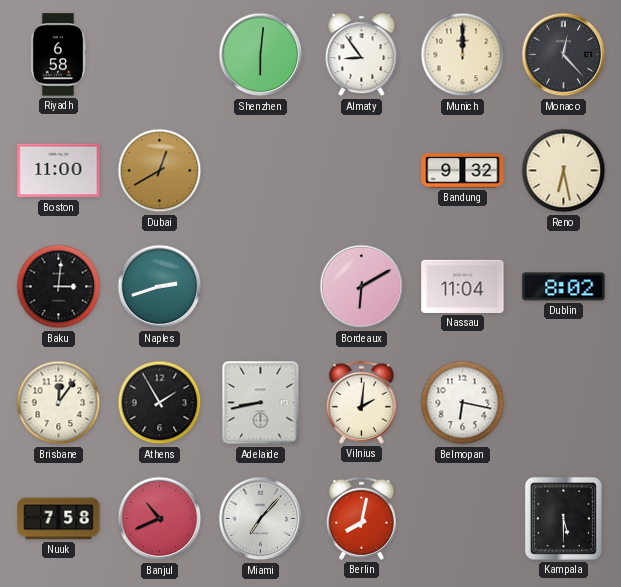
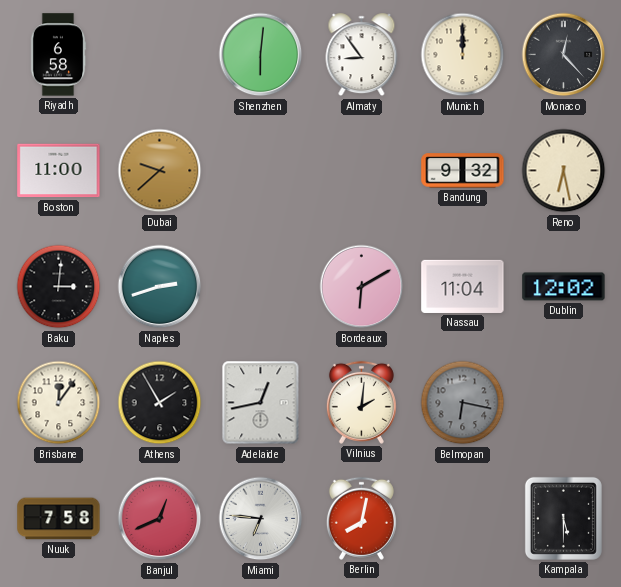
Dubai: 12:40 -> 9:38
Dublin: 8:02 -> 12:02
Adelaide: 8:43 -> 12:43
Belmopan dial: white -> grey
Banjul: 10:41 -> 12:41
Miami: 7:07 -> 6:46
